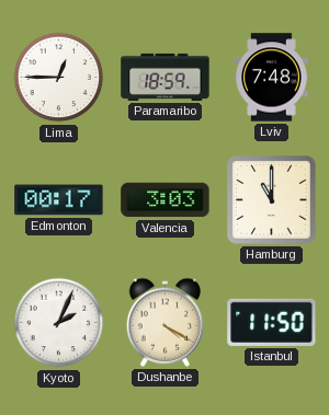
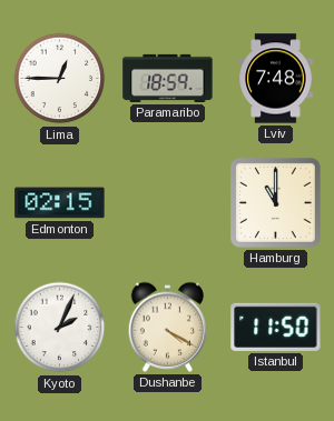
Edmonton: 00:17 -> 02:15
Valencia: 3:03 -> none
